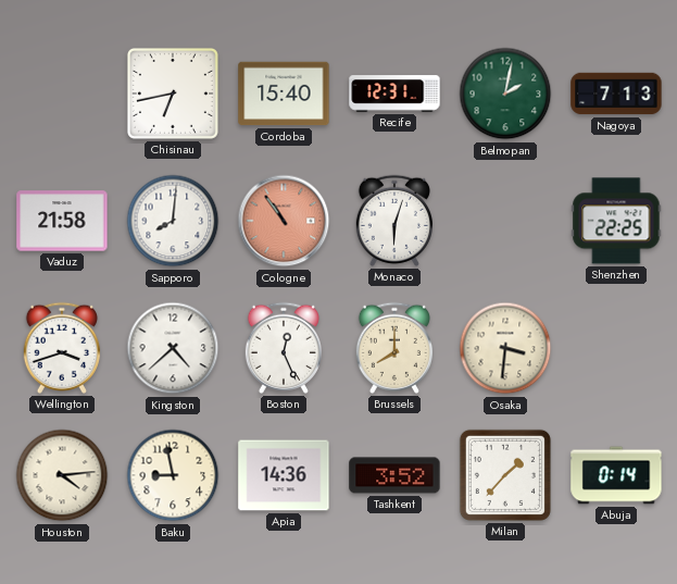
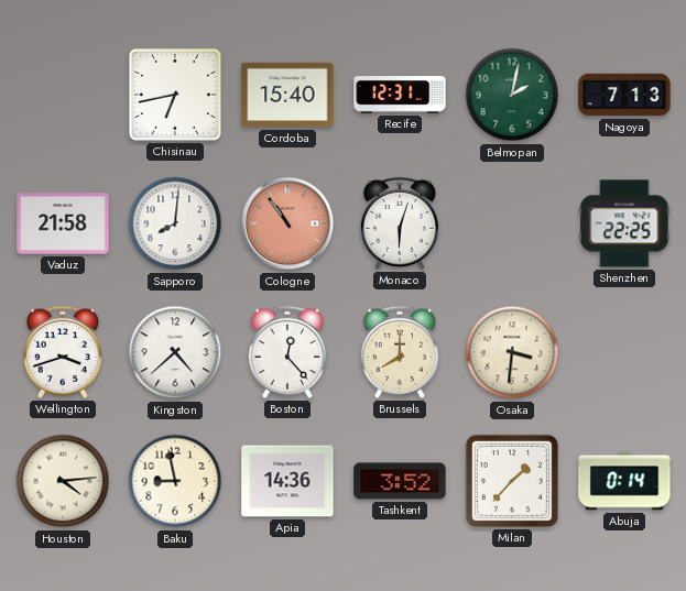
Boston: 12:26 -> 12:23
